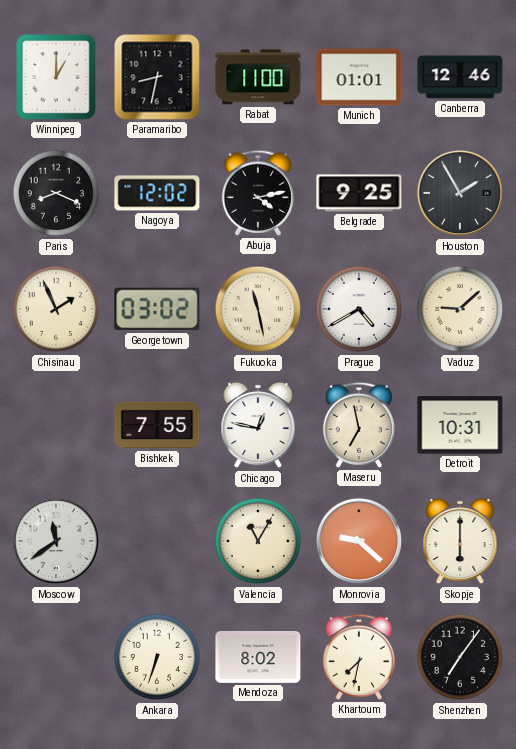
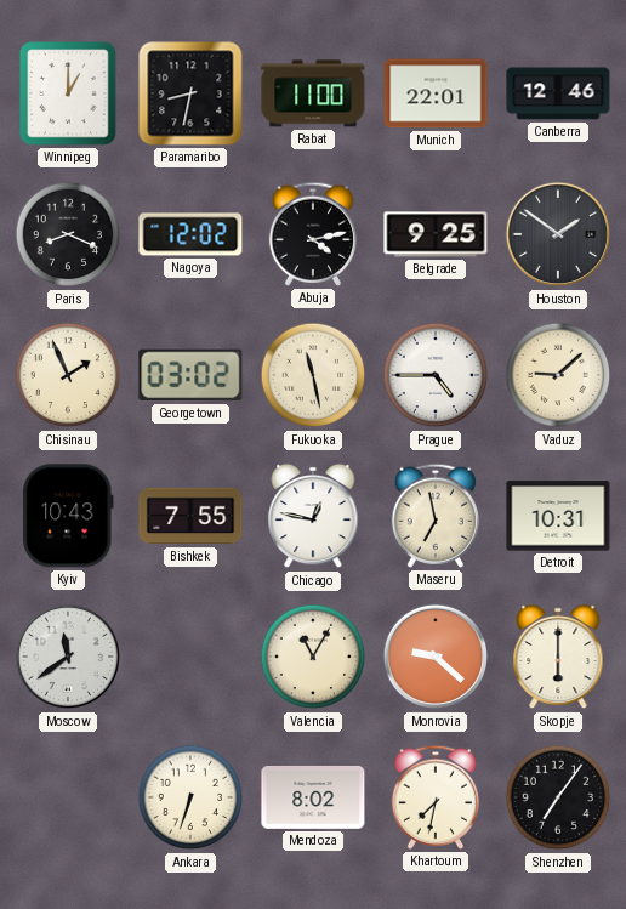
Munich: 01:01 -> 22:01
Houston: 1:55 -> 1:51
Prague: 4:40 -> 4:45
Kyiv: none -> 10:43
